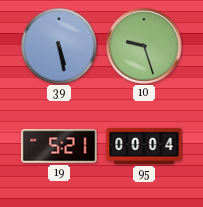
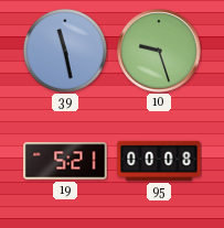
39: 5:28 -> 11:28
95: 00:04 -> 00:08
